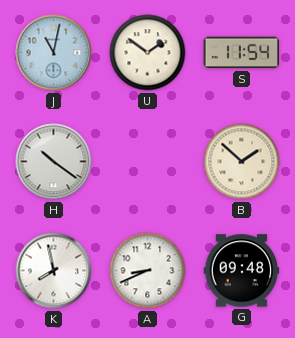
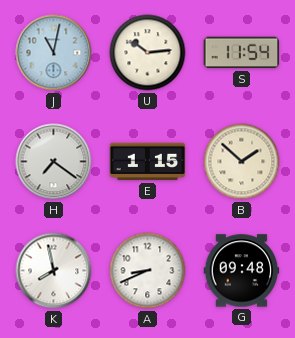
U: 1:51 -> 10:14
H: 10:21 -> 7:21
E: none -> 1:15
